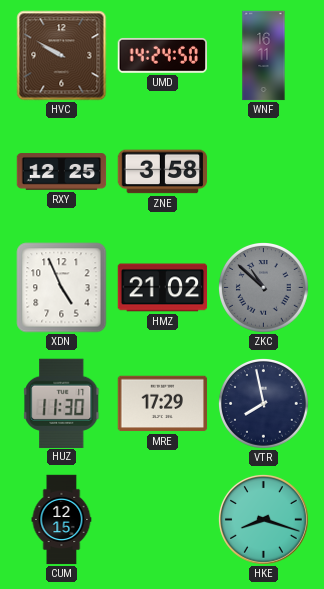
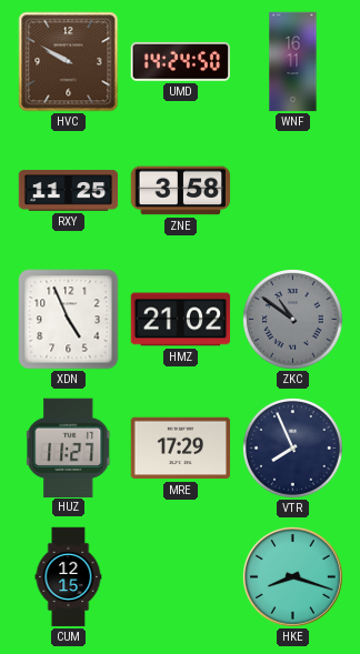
RXY: 12:25 -> 11:25
ZKC: 10:52 -> 10:51
HUZ: 11:30 -> 11:27
VTR: 7:58 -> 7:56
